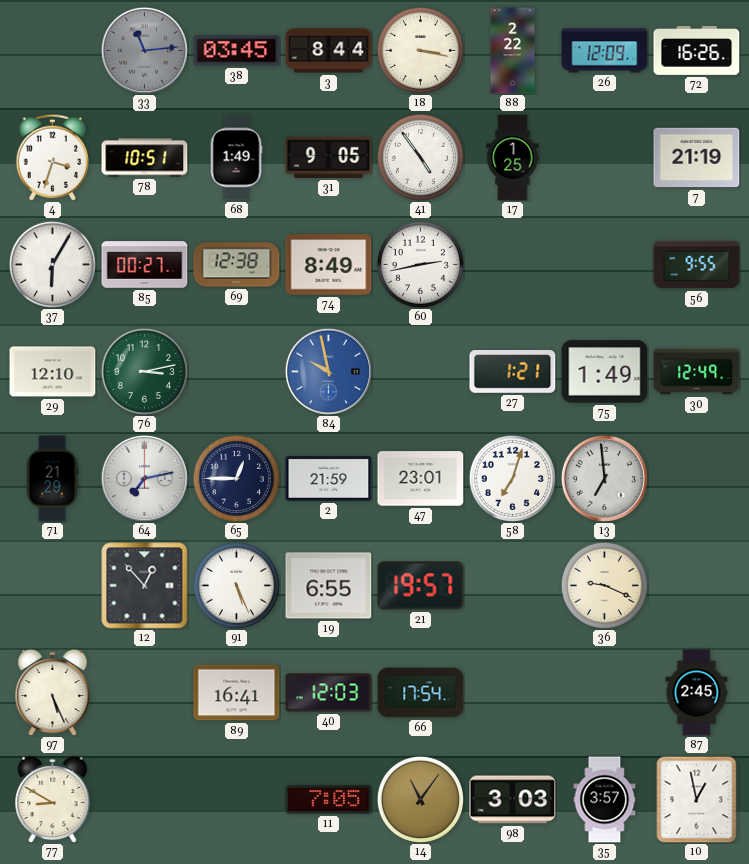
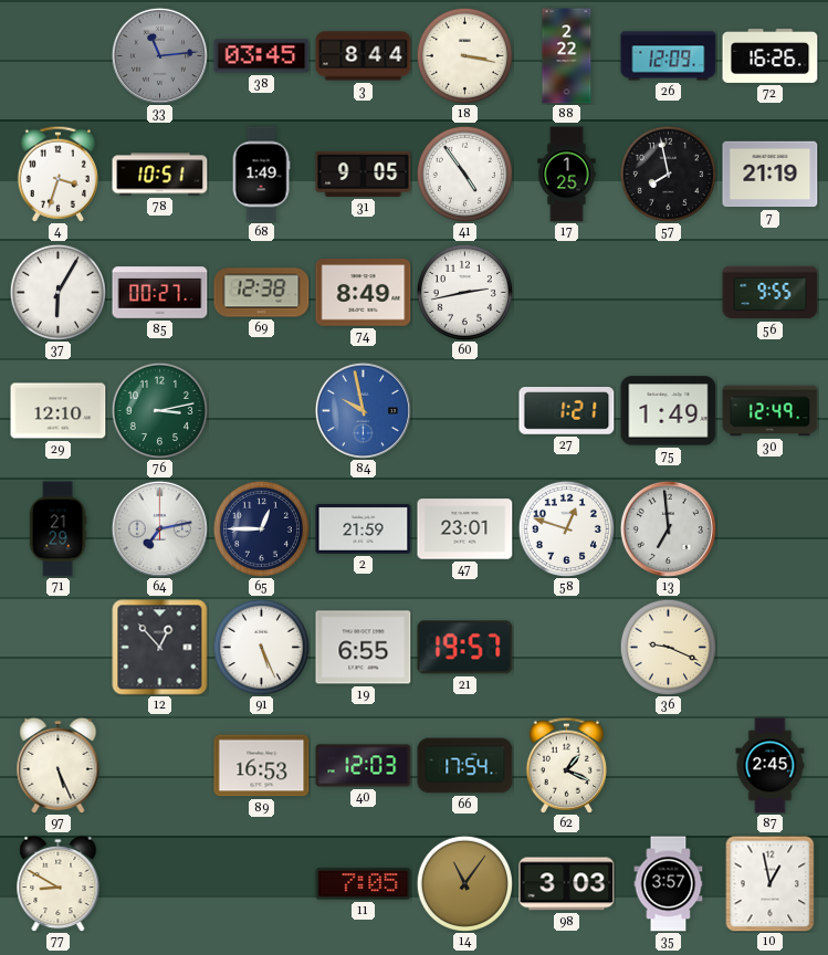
57: none -> 7:58
58: 7:03 -> 12:48
89: 16:41 -> 16:53
62: none -> 1:19
